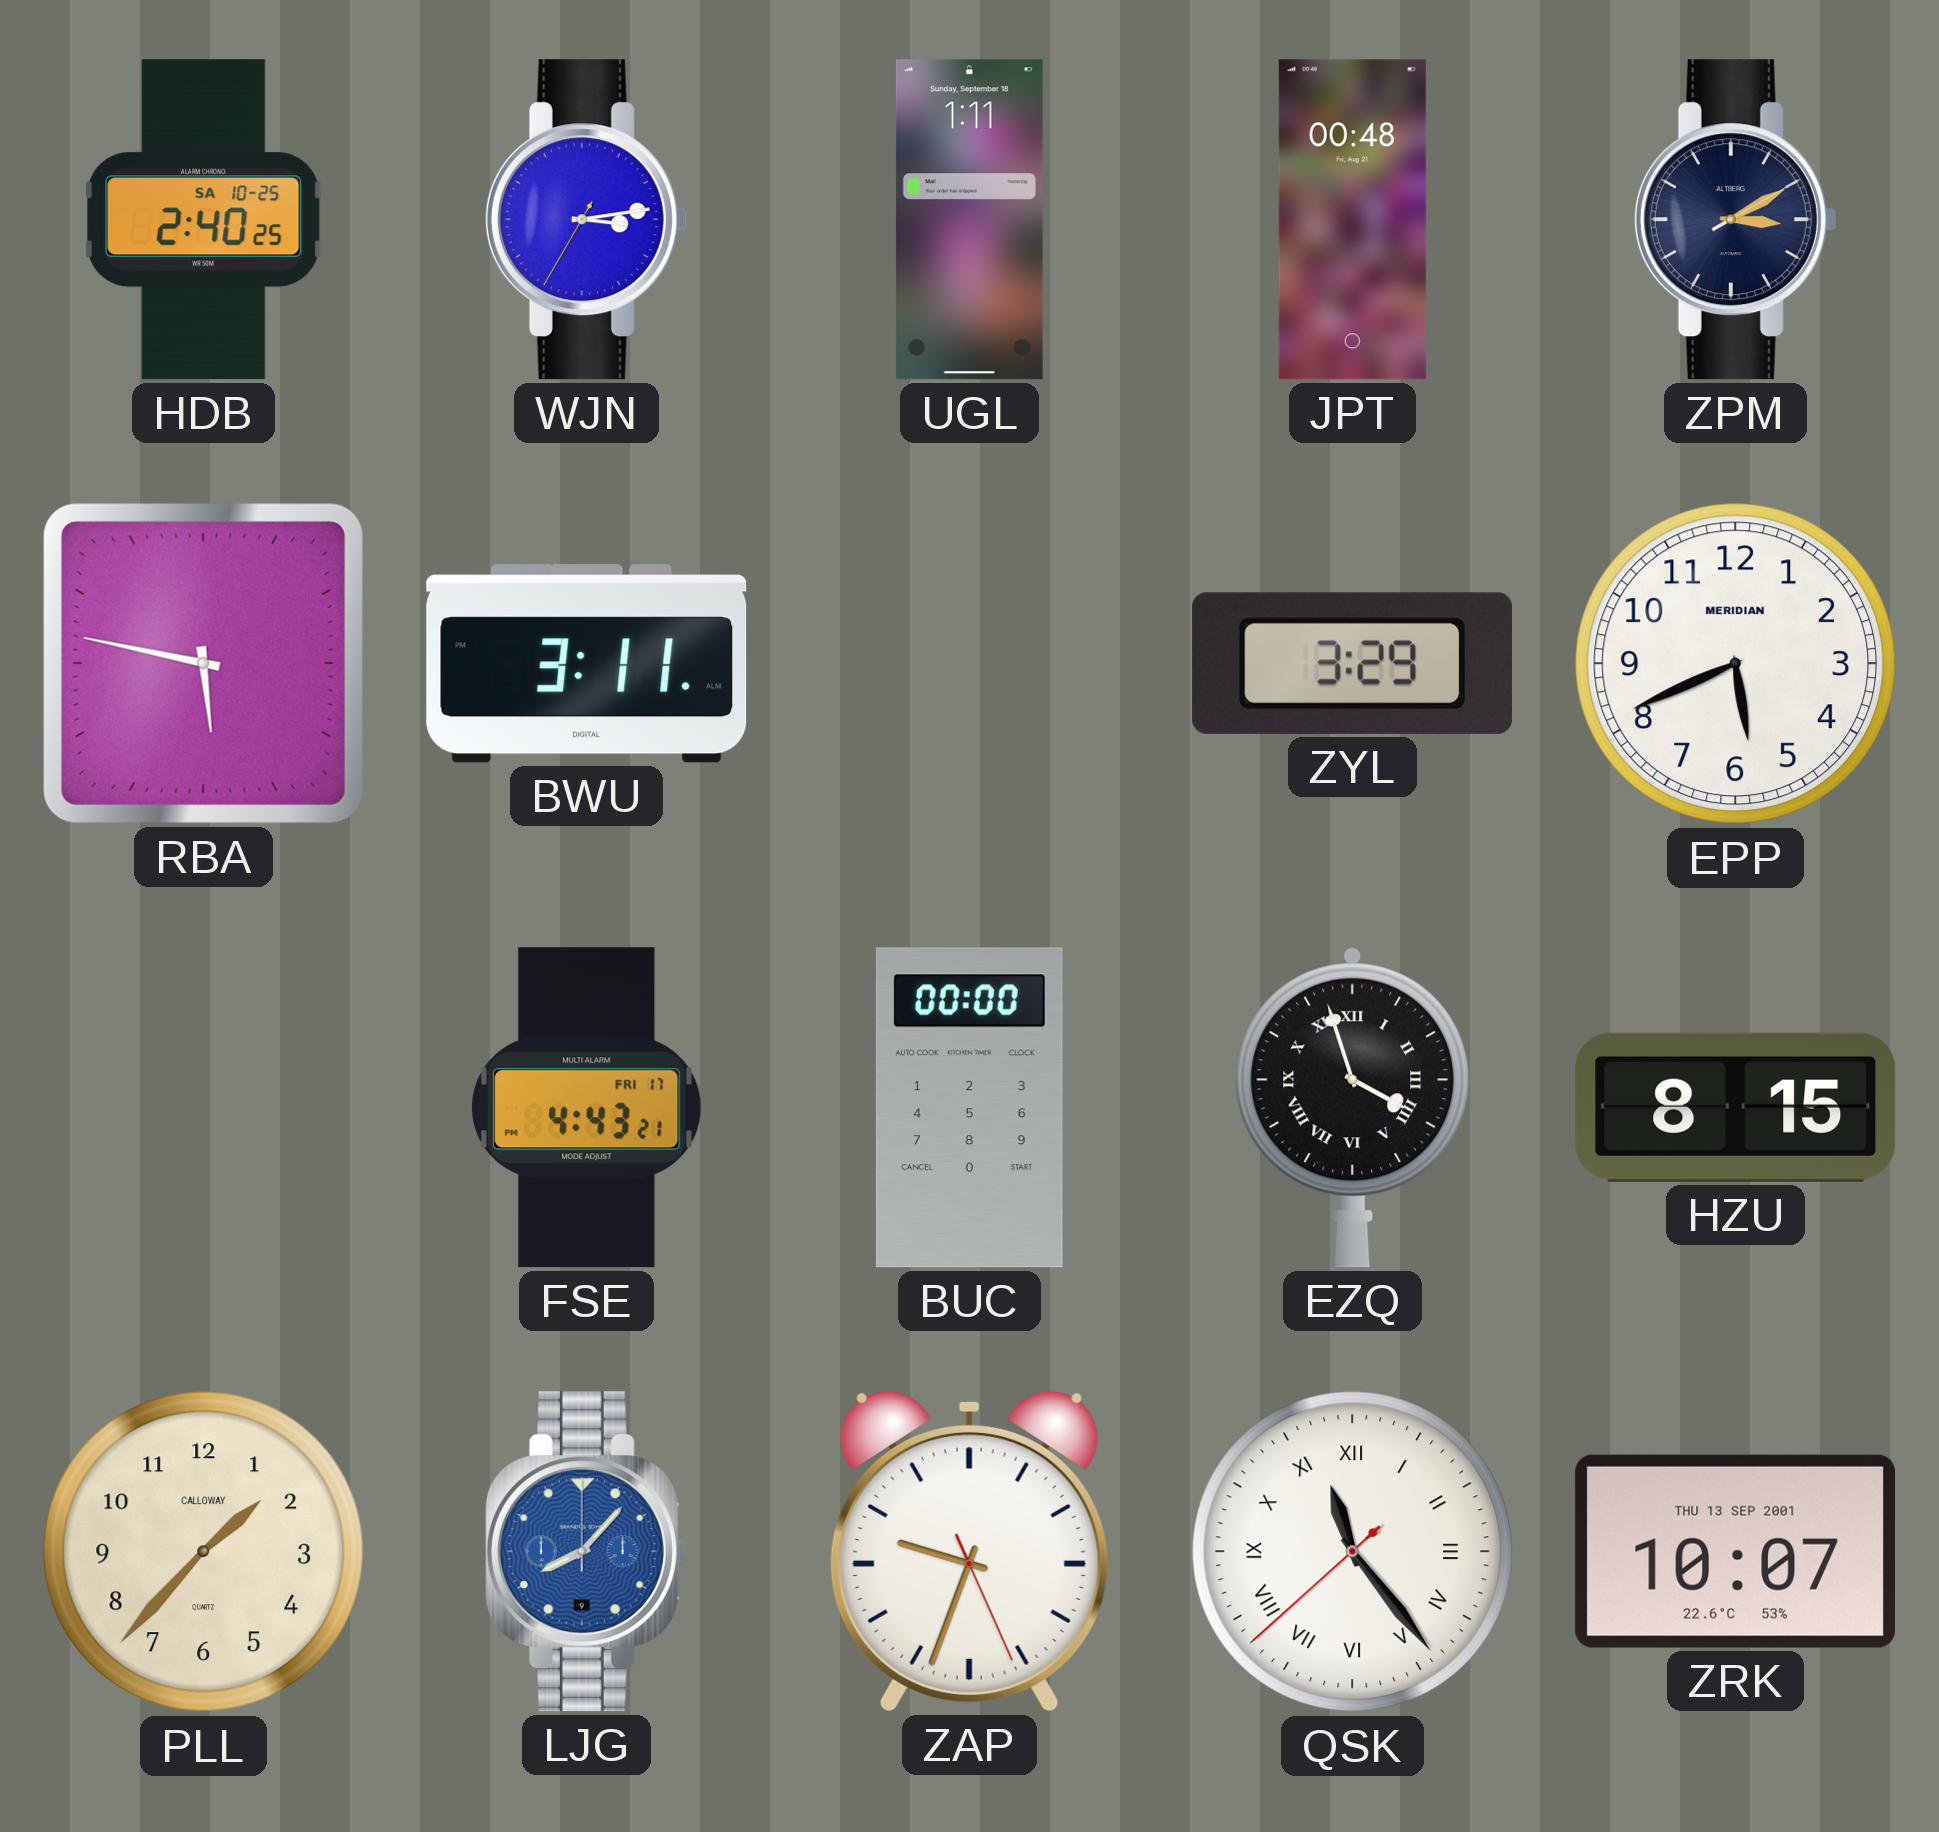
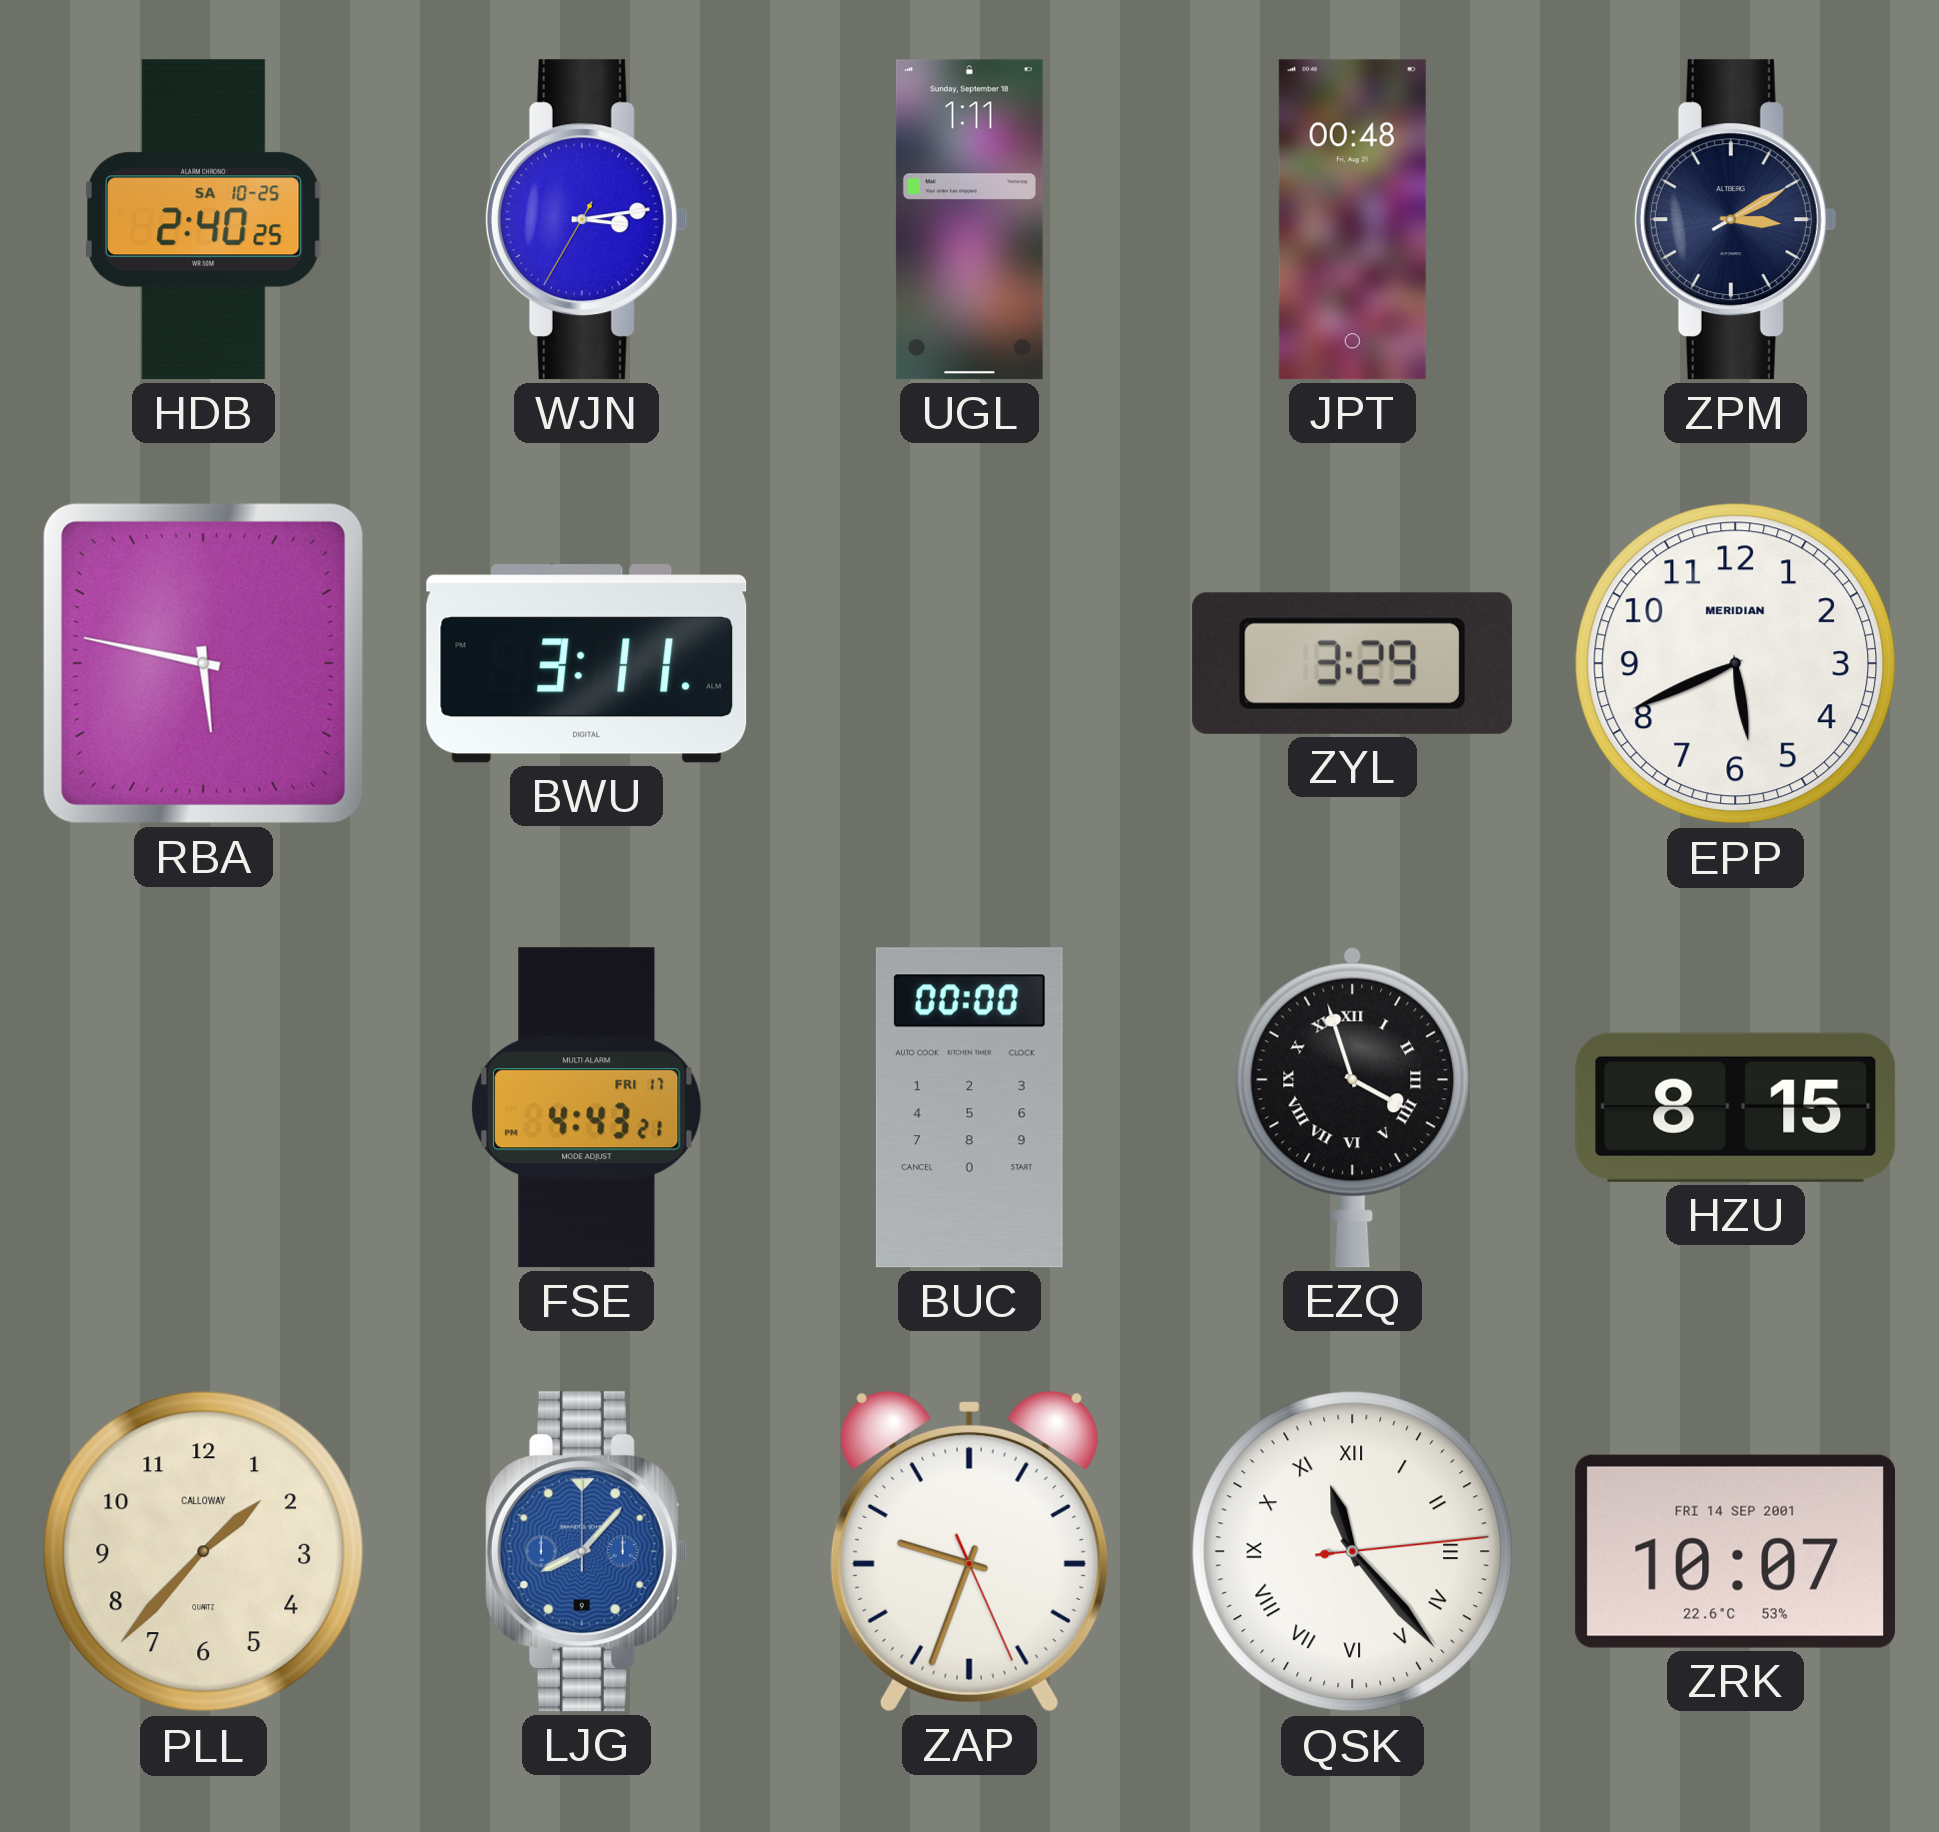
QSK: 11:23:38 -> 11:23:14
ZRK date: THU 13 SEP 2001 -> FRI 14 SEP 2001
